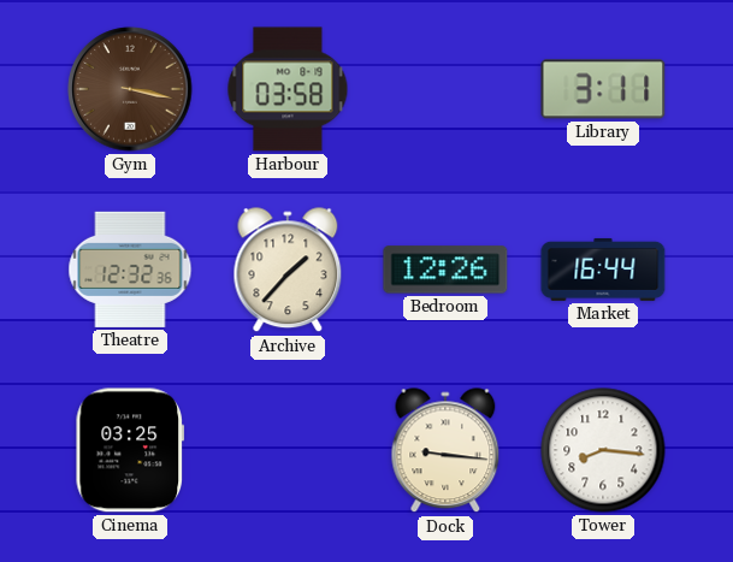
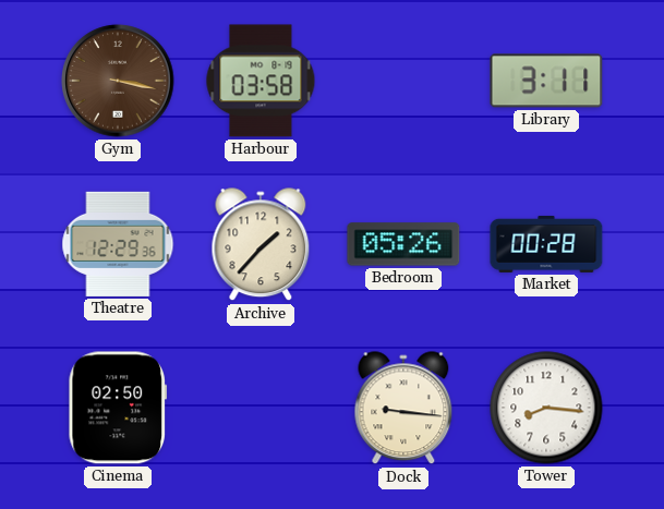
Theatre: 12:32 -> 12:29
Bedroom: 12:26 -> 05:26
Market: 16:44 -> 00:28
Cinema: 03:25 -> 02:50
